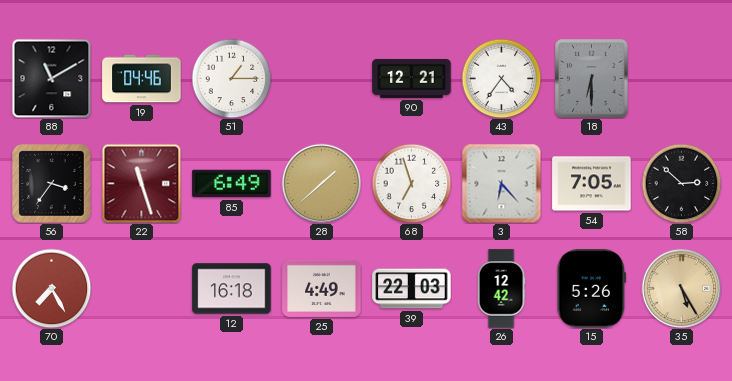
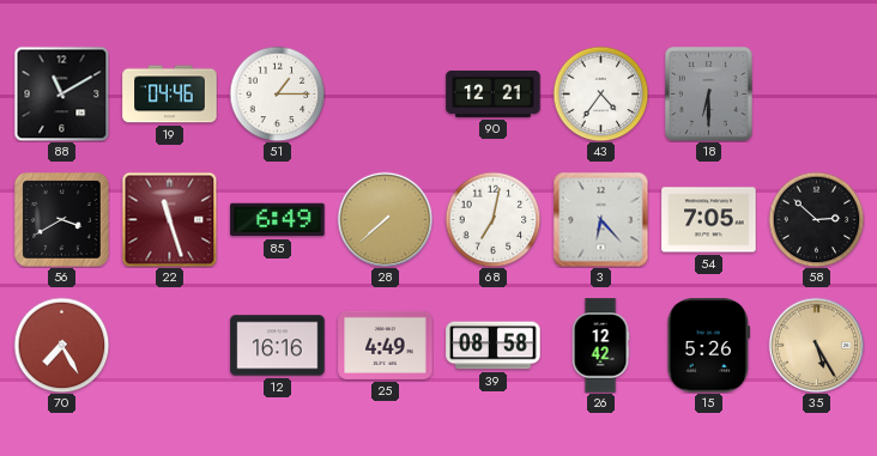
56: 3:36 -> 3:40
28: 1:38 -> 7:38
68: 6:57 -> 7:02
12: 16:18 -> 16:16
39: 22:03 -> 08:58
